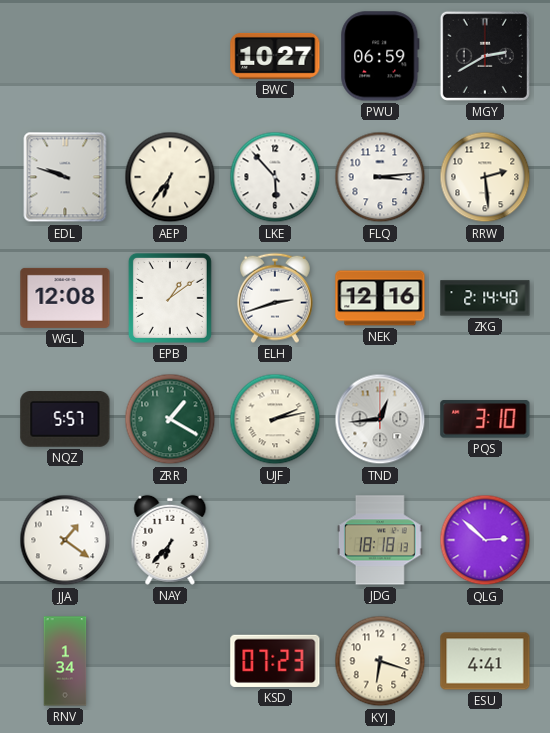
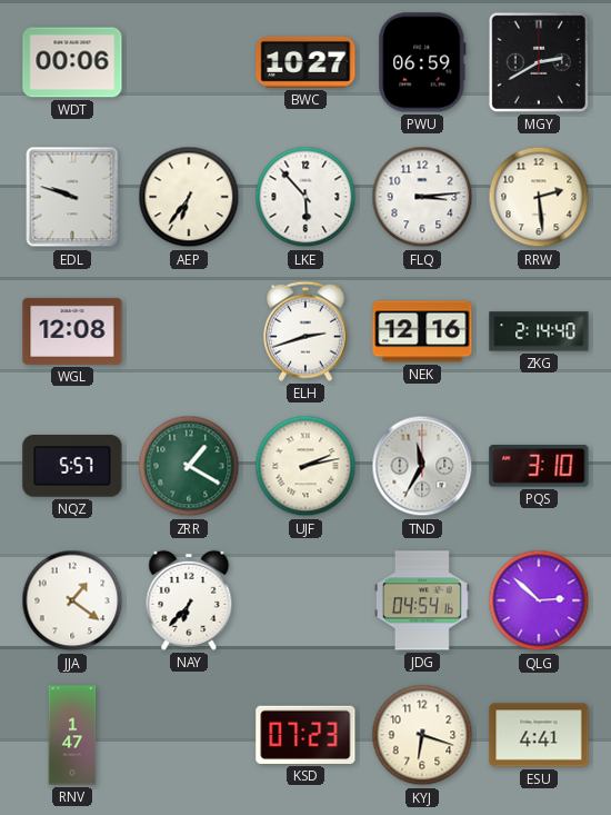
WDT: none -> 00:06
EPB: 1:09 -> none
TND: 12:44 -> 11:35
JDG: 18:18 -> 04:54
RNV: 1:34 -> 1:47
